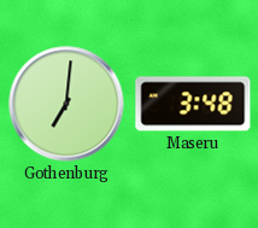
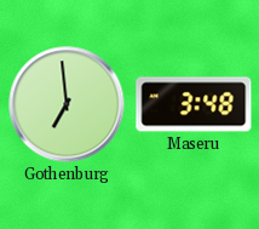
Gothenburg: 7:01 -> 6:59
